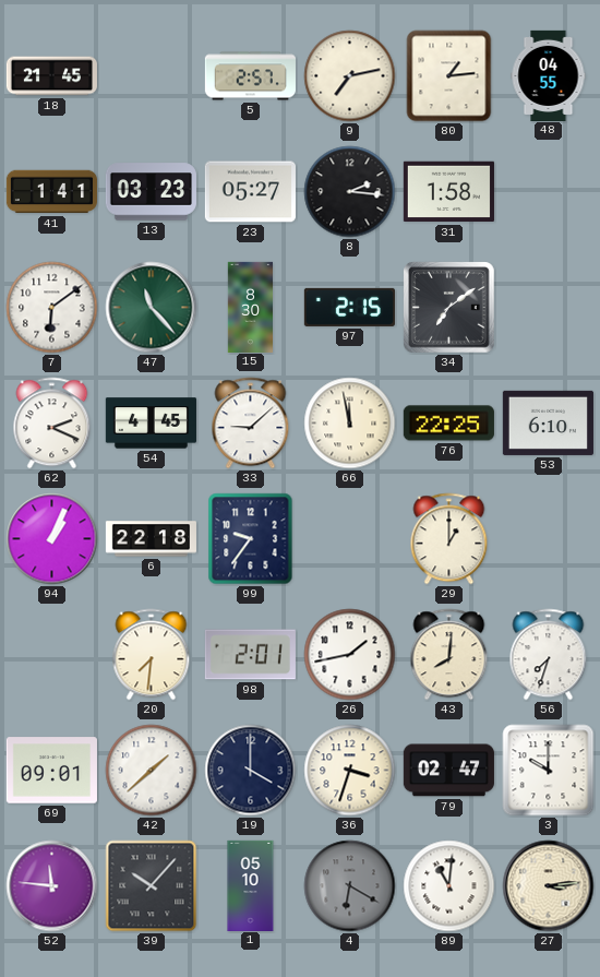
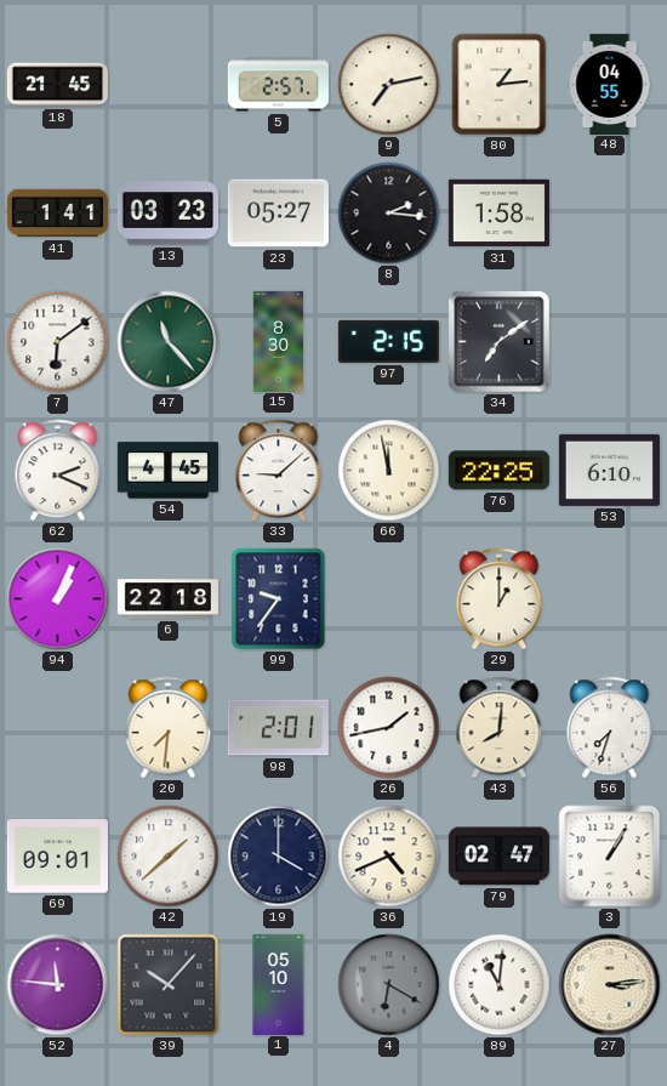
36: 3:33 -> 4:41
3: 10:00 -> 1:05
